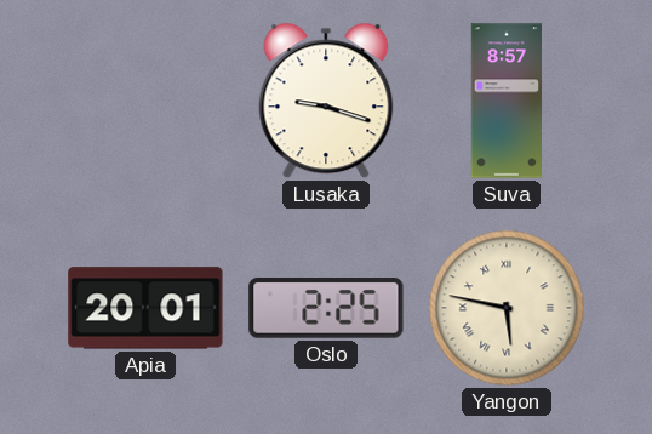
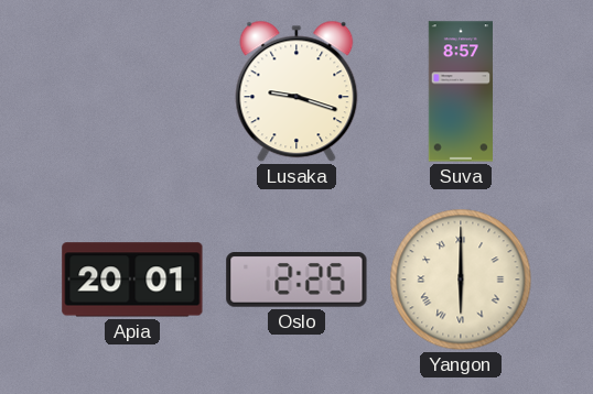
Yangon: 5:47 -> 6:00
